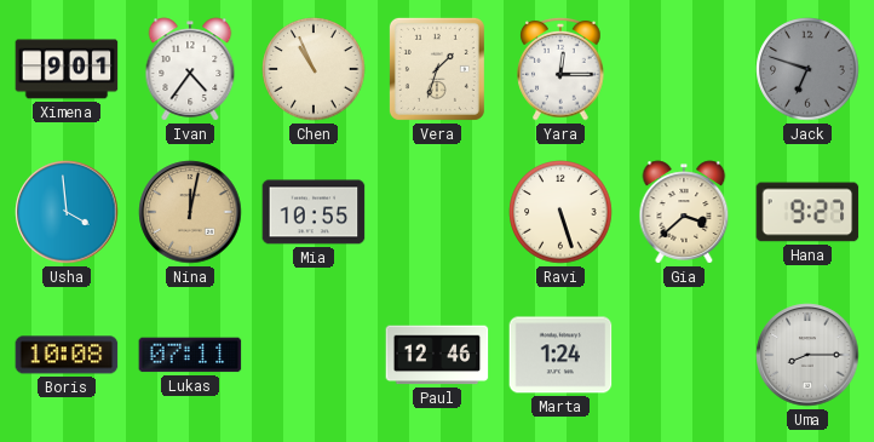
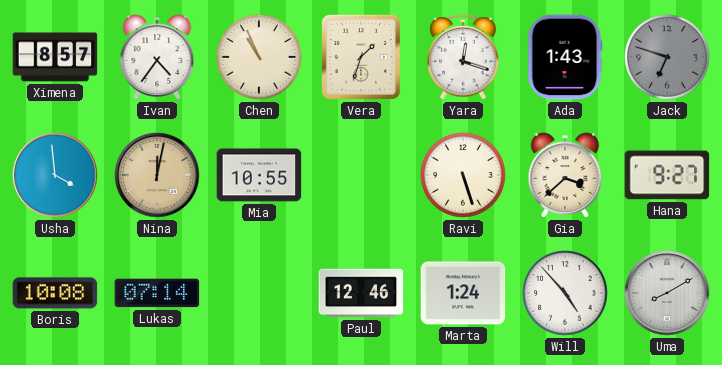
Ximena: 9:01 -> 8:57
Yara: 12:15 -> 12:18
Ada: none -> 1:43
Lukas: 07:11 -> 07:14
Will: none -> 4:53
Uma: 8:15 -> 8:10
